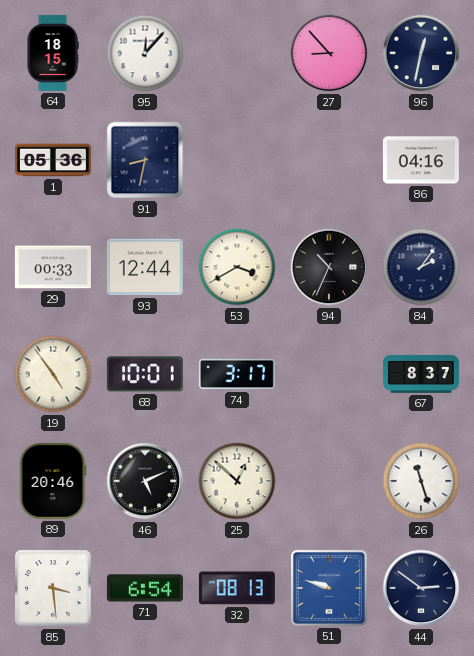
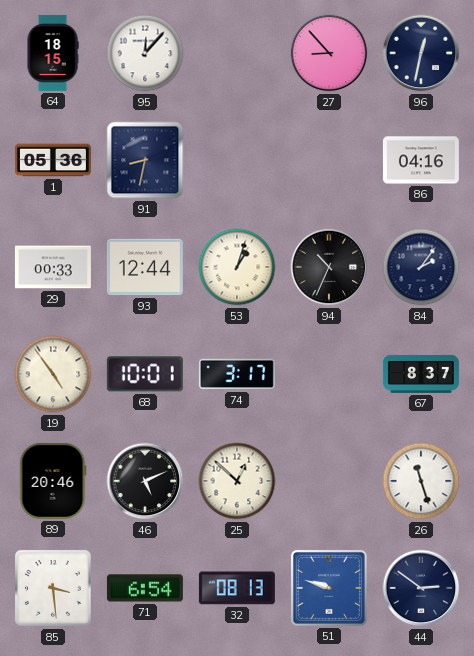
53: 3:40 -> 1:03
